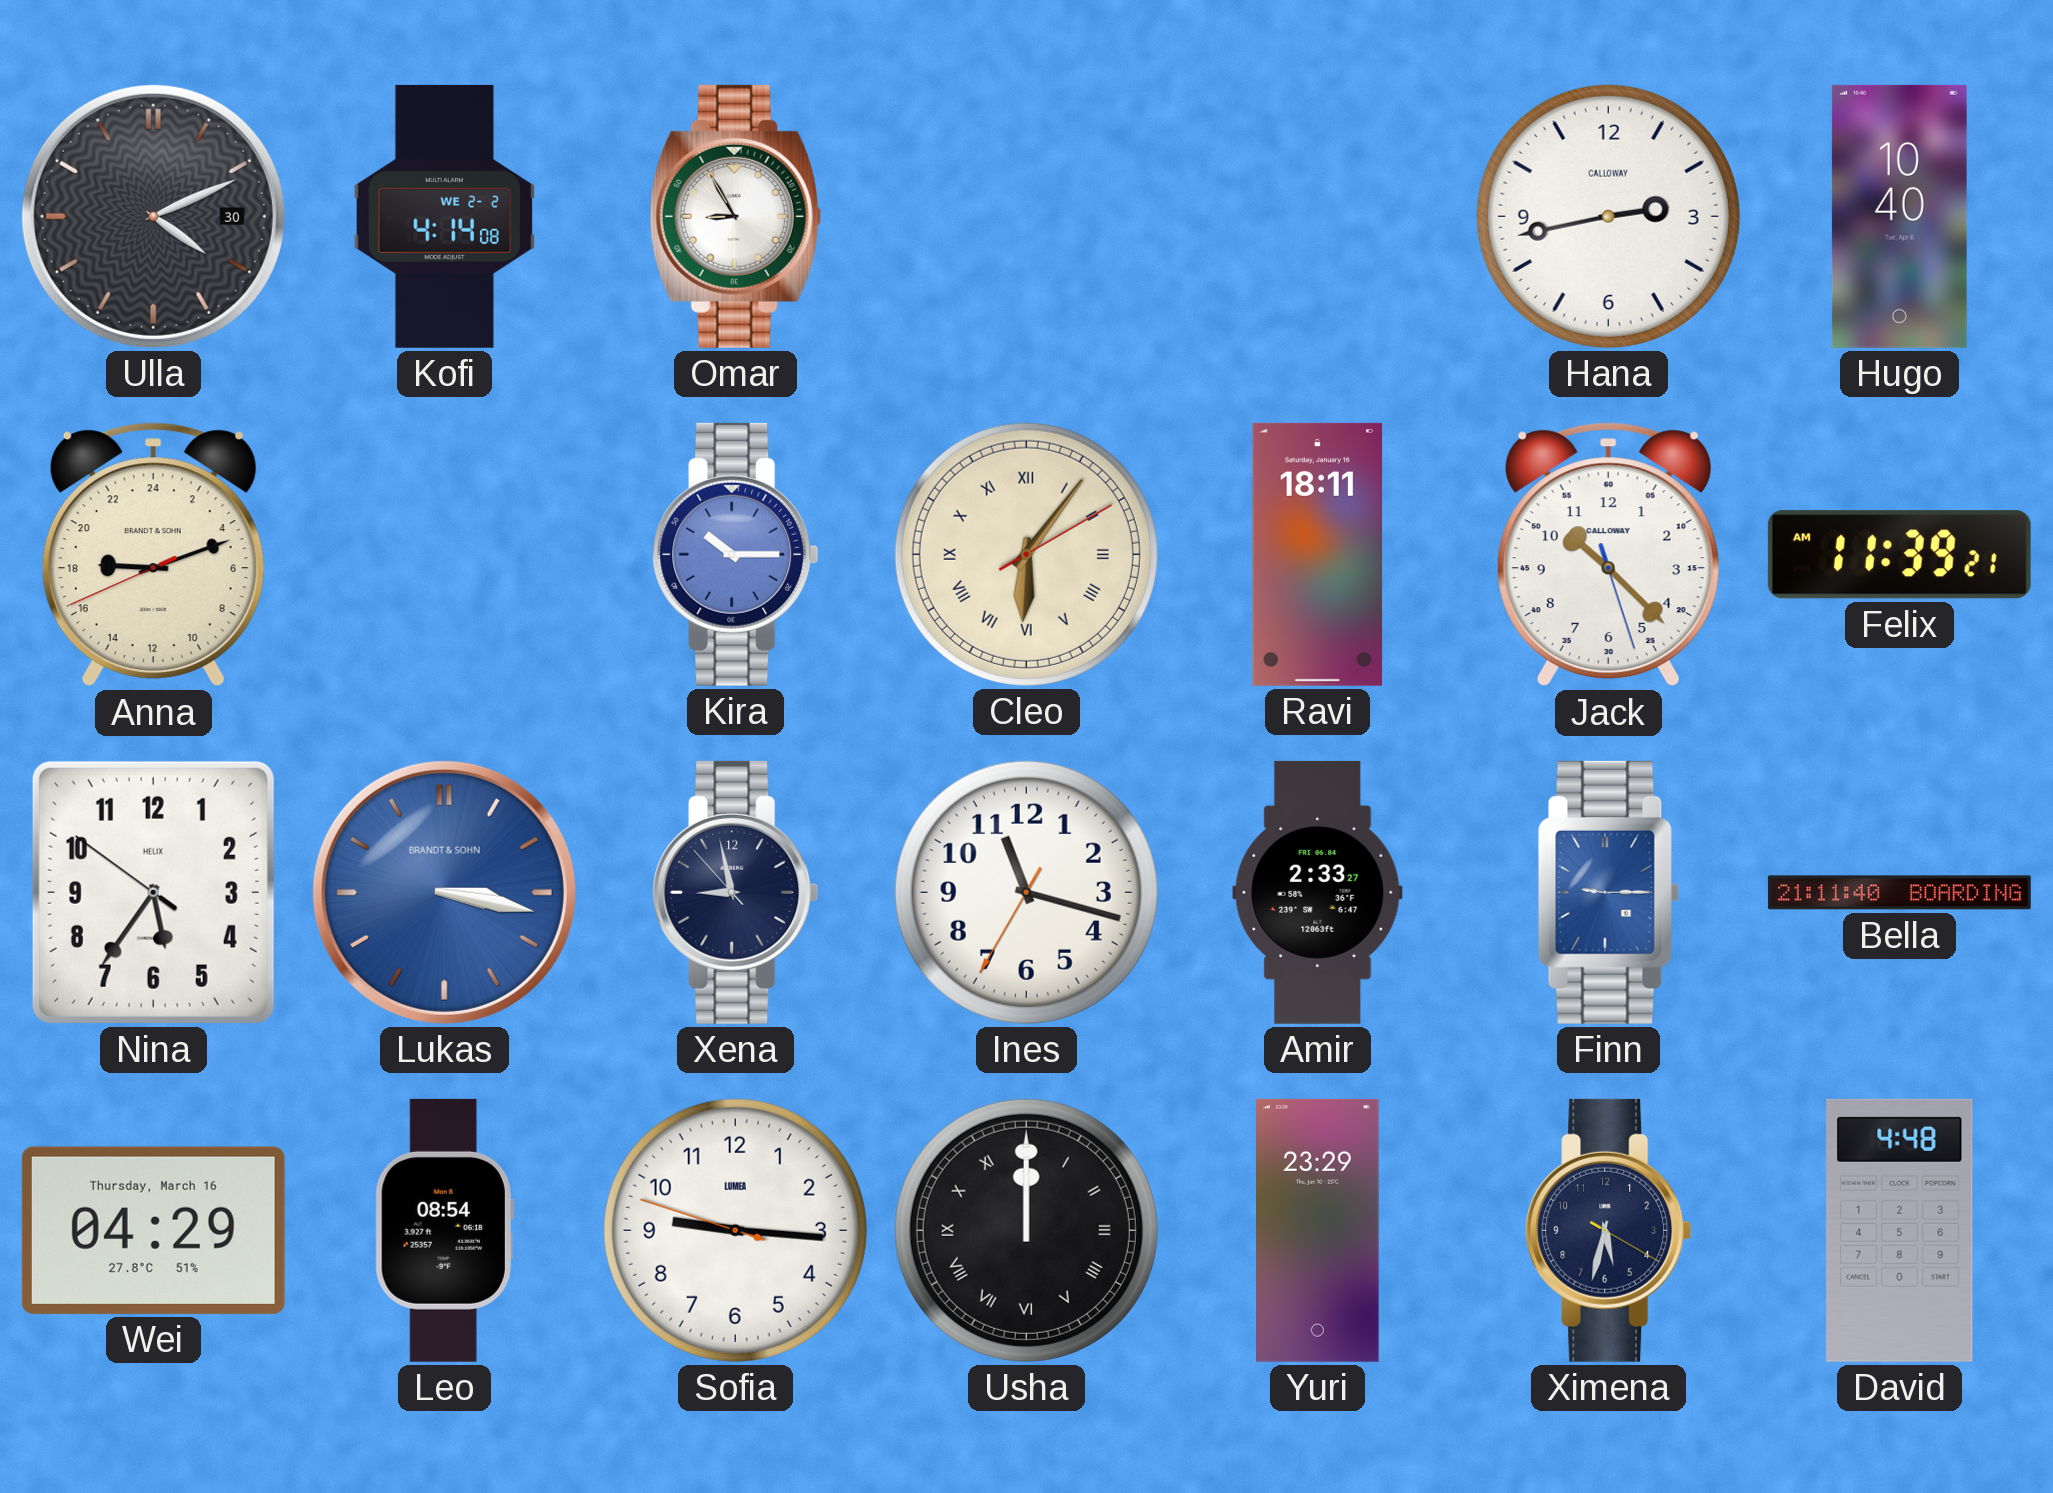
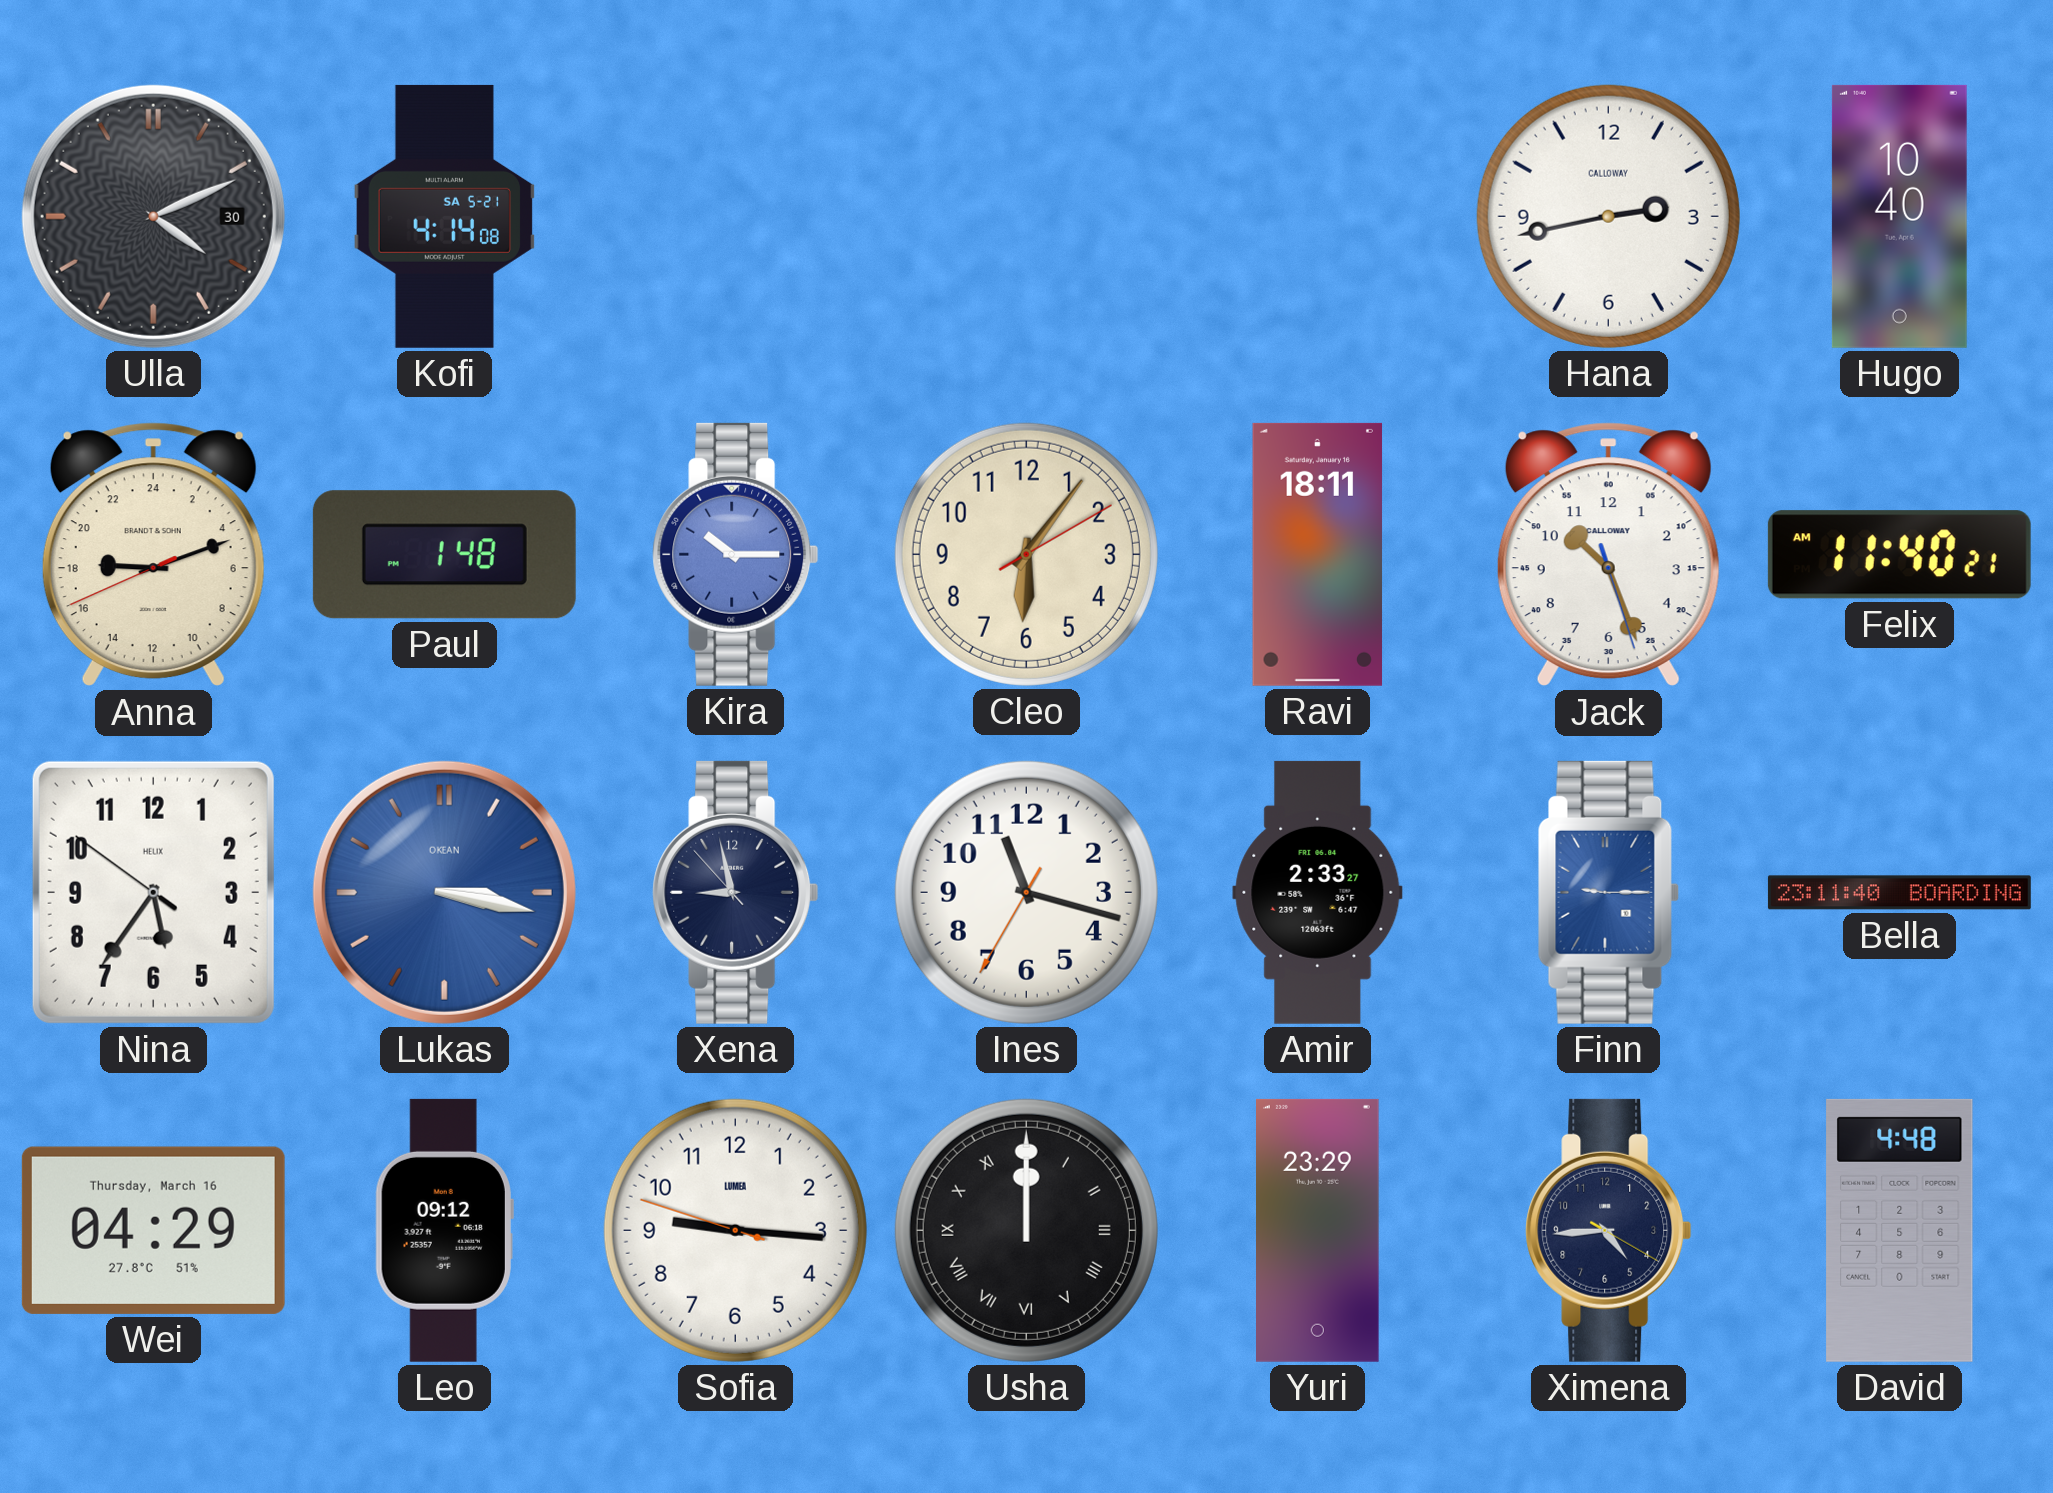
Kofi date: WE 2-2 -> SA 5-21
Omar: 8:55 -> none
Paul: none -> 1:48
Cleo numerals: Roman -> Arabic
Jack: 10:22 -> 10:26
Felix: 11:39 -> 11:40
Lukas brand: BRANDT & SOHN -> OKEAN
Bella: 21:11 -> 23:11
Leo: 08:54 -> 09:12
Ximena: 5:32 -> 4:44
